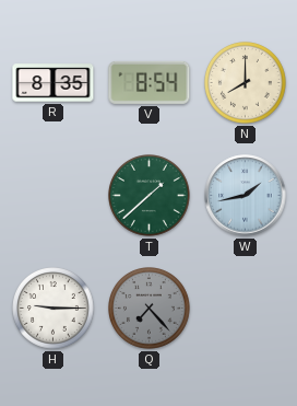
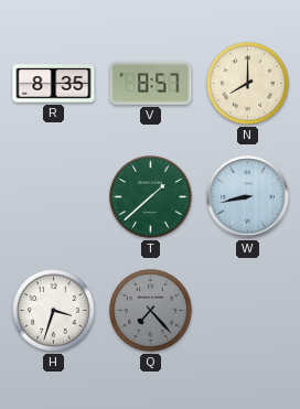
V: 8:54 -> 8:57
W: 1:43 -> 8:43
H: 9:15 -> 3:33
